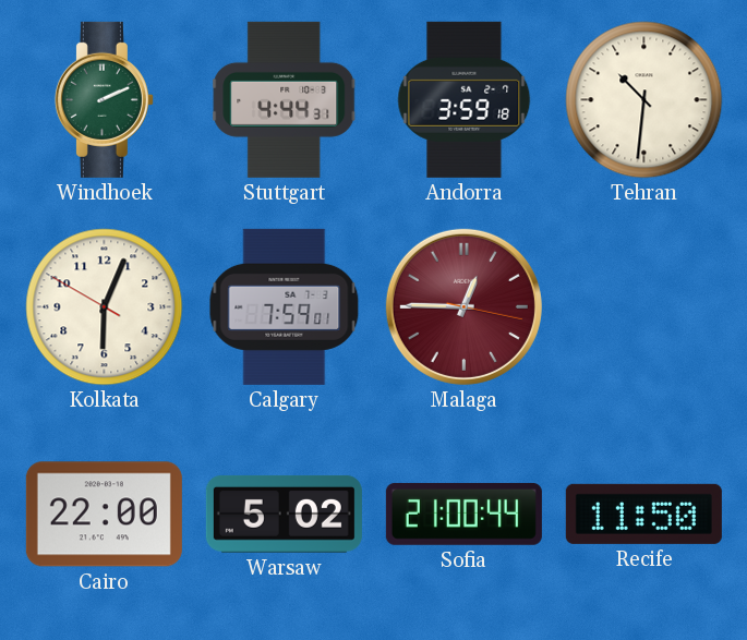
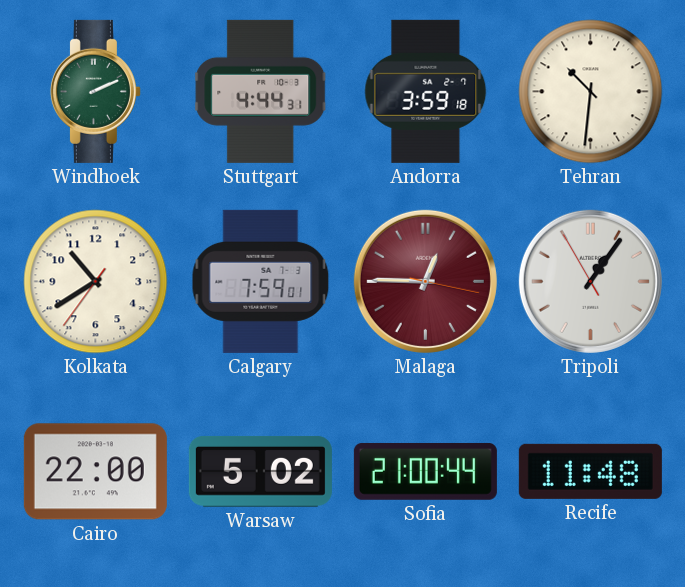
Kolkata: 6:03 -> 10:39
Tripoli: none -> 1:05
Recife: 11:50 -> 11:48
